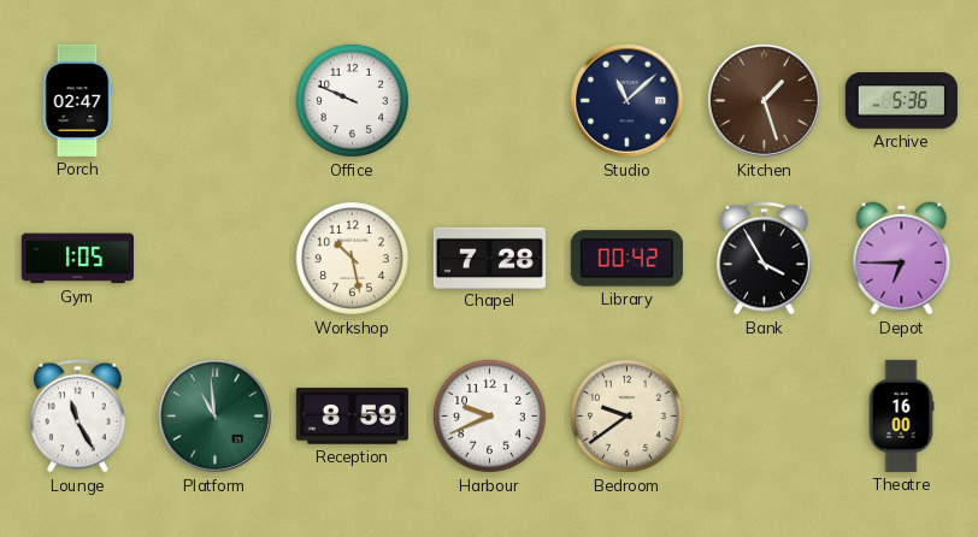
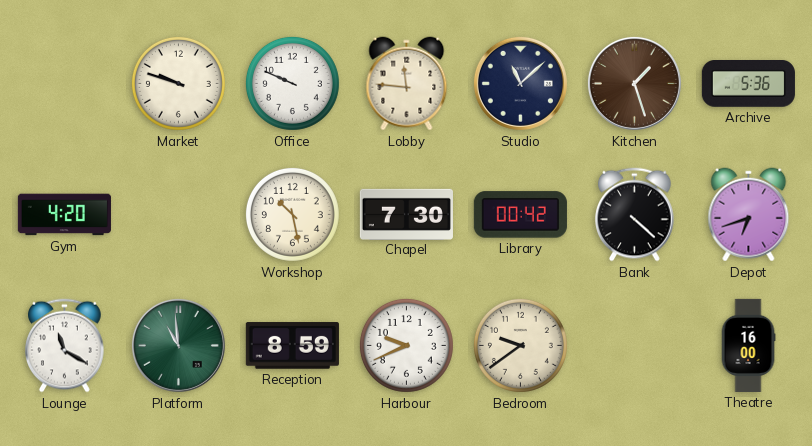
Porch: 02:47 -> none
Market: none -> 9:48
Lobby: none -> 11:46
Gym: 1:05 -> 4:20
Chapel: 7:28 -> 7:30
Bank: 3:55 -> 4:22
Depot: 6:45 -> 6:42
Lounge: 11:25 -> 11:20
